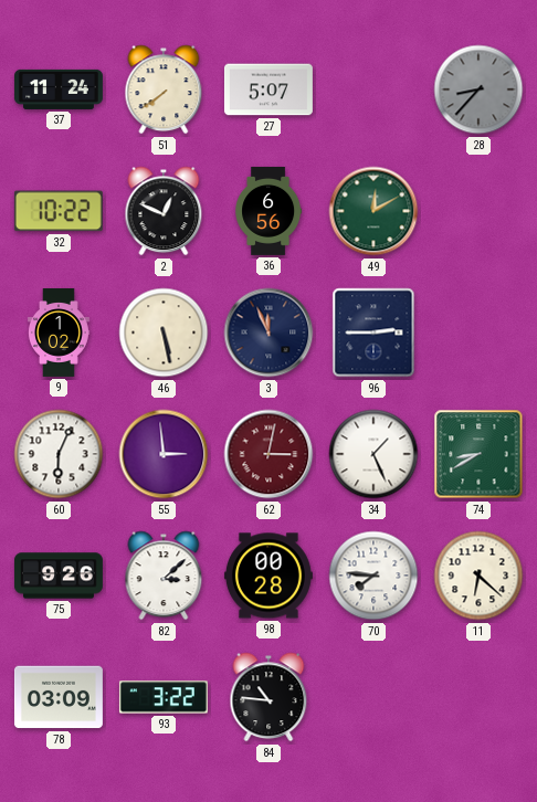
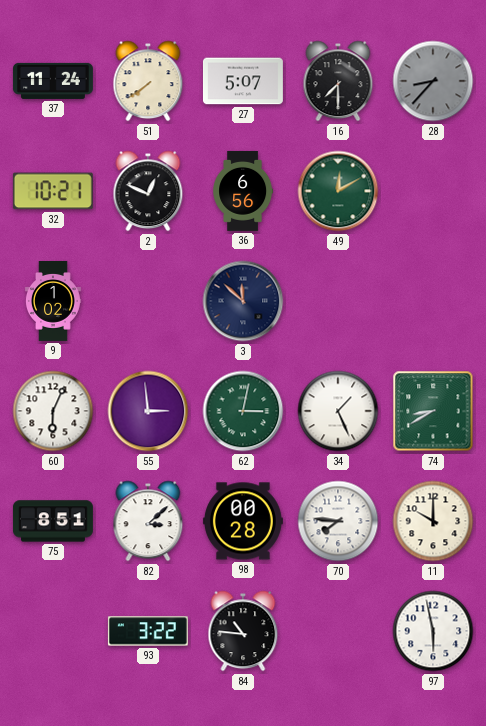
16: none -> 7:30
32: 10:22 -> 10:21
46: 5:28 -> none
3: 11:56 -> 11:52
96: 2:45 -> none
62 dial: burgundy -> green
75: 9:26 -> 8:51
11: 6:22 -> 10:00
78: 03:09 -> none
97: none -> 5:58
